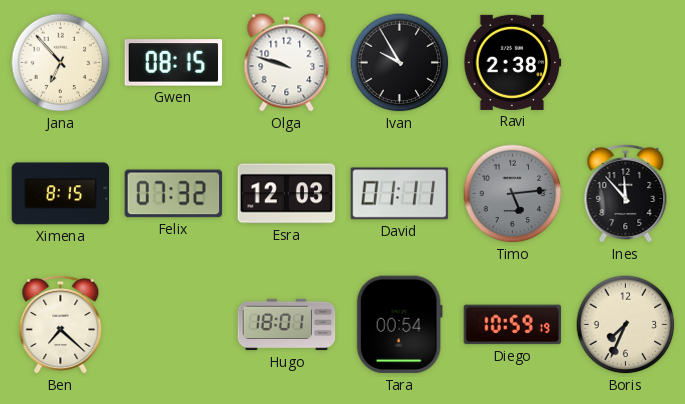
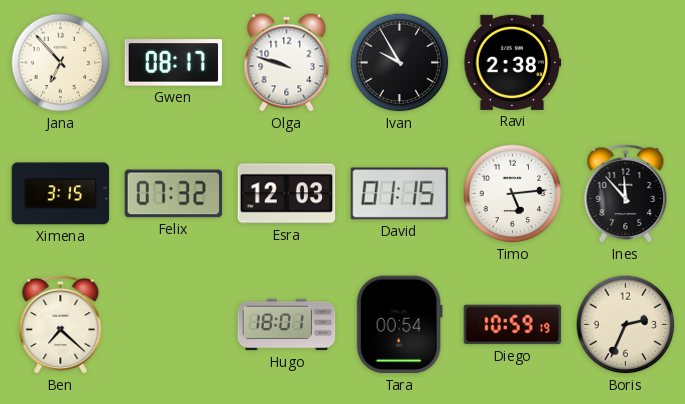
Gwen: 08:15 -> 08:17
Ximena: 8:15 -> 3:15
David: 01:11 -> 01:15
Timo dial: grey -> white
Boris: 7:34 -> 2:34
